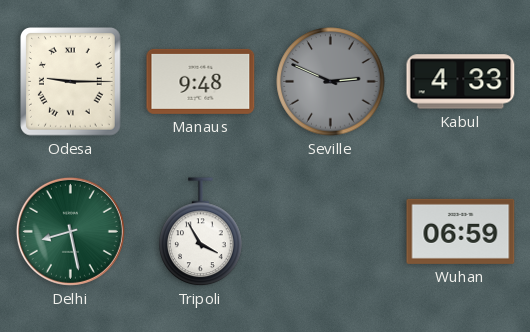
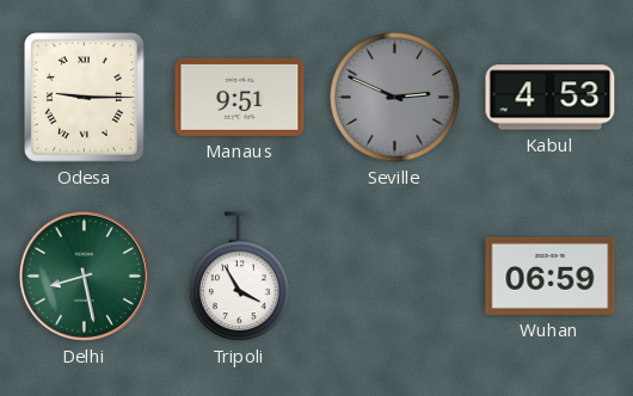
Manaus: 9:48 -> 9:51
Kabul: 4:33 -> 4:53
